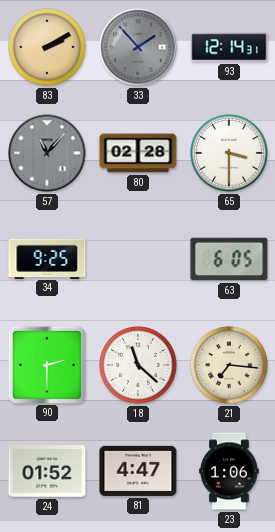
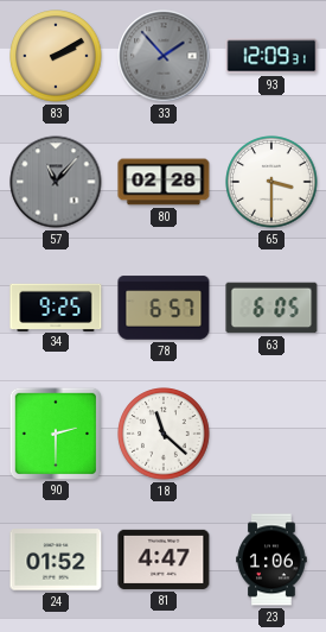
93: 12:14 -> 12:09
78: none -> 6:57
21: 7:16 -> none
